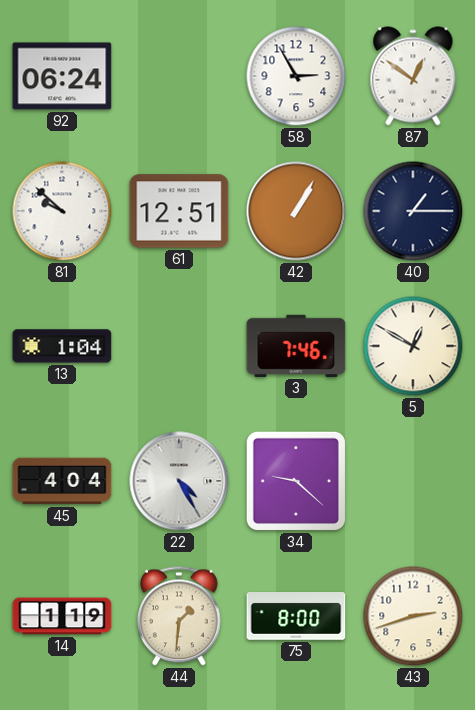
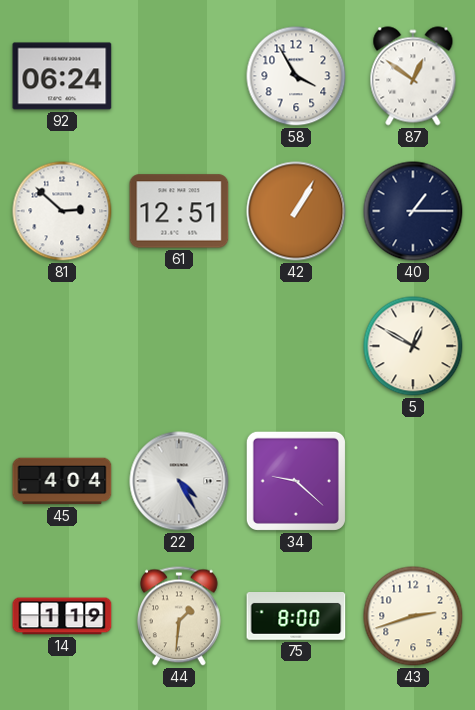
58: 2:55 -> 3:55
81: 9:52 -> 2:52
13: 1:04 -> none
3: 7:46 -> none
